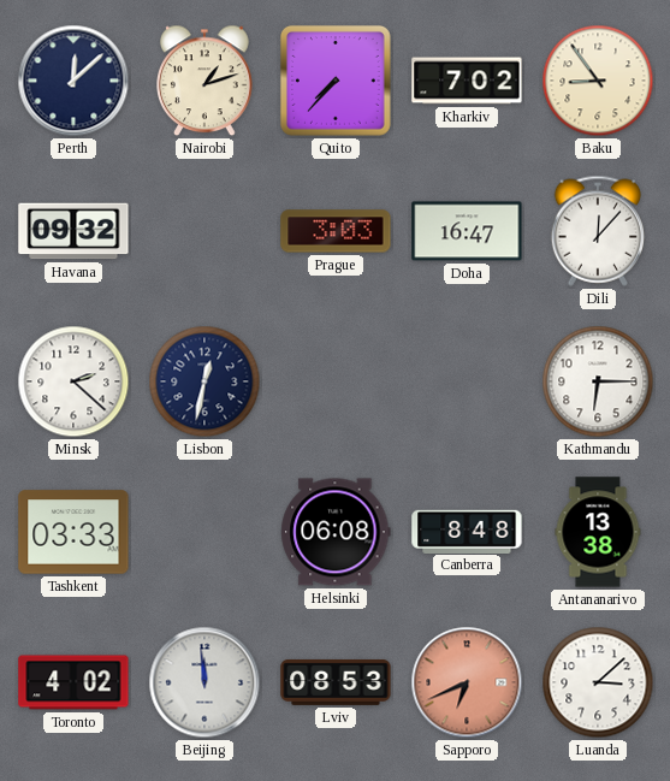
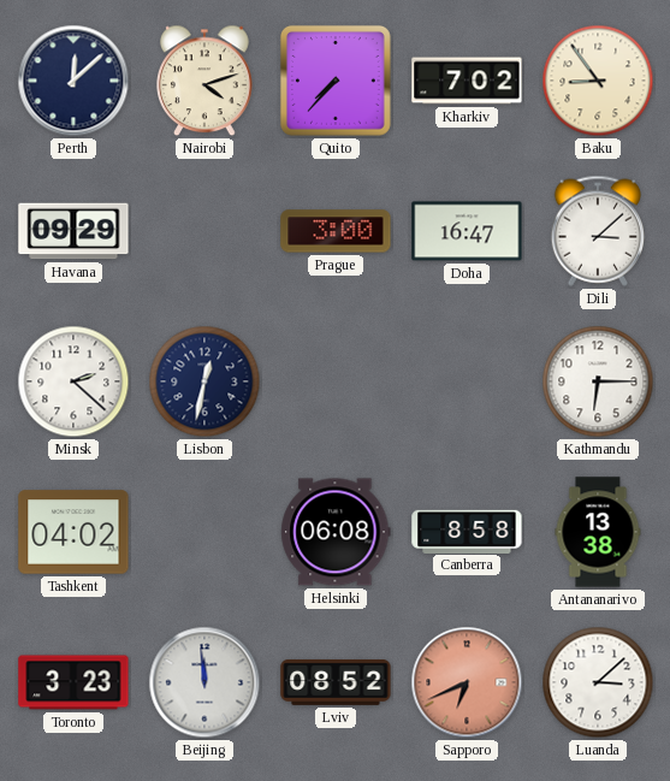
Nairobi: 1:12 -> 4:12
Havana: 09:32 -> 09:29
Prague: 3:03 -> 3:00
Dili: 12:07 -> 3:08
Tashkent: 03:33 -> 04:02
Canberra: 8:48 -> 8:58
Toronto: 4:02 -> 3:23
Lviv: 08:53 -> 08:52
